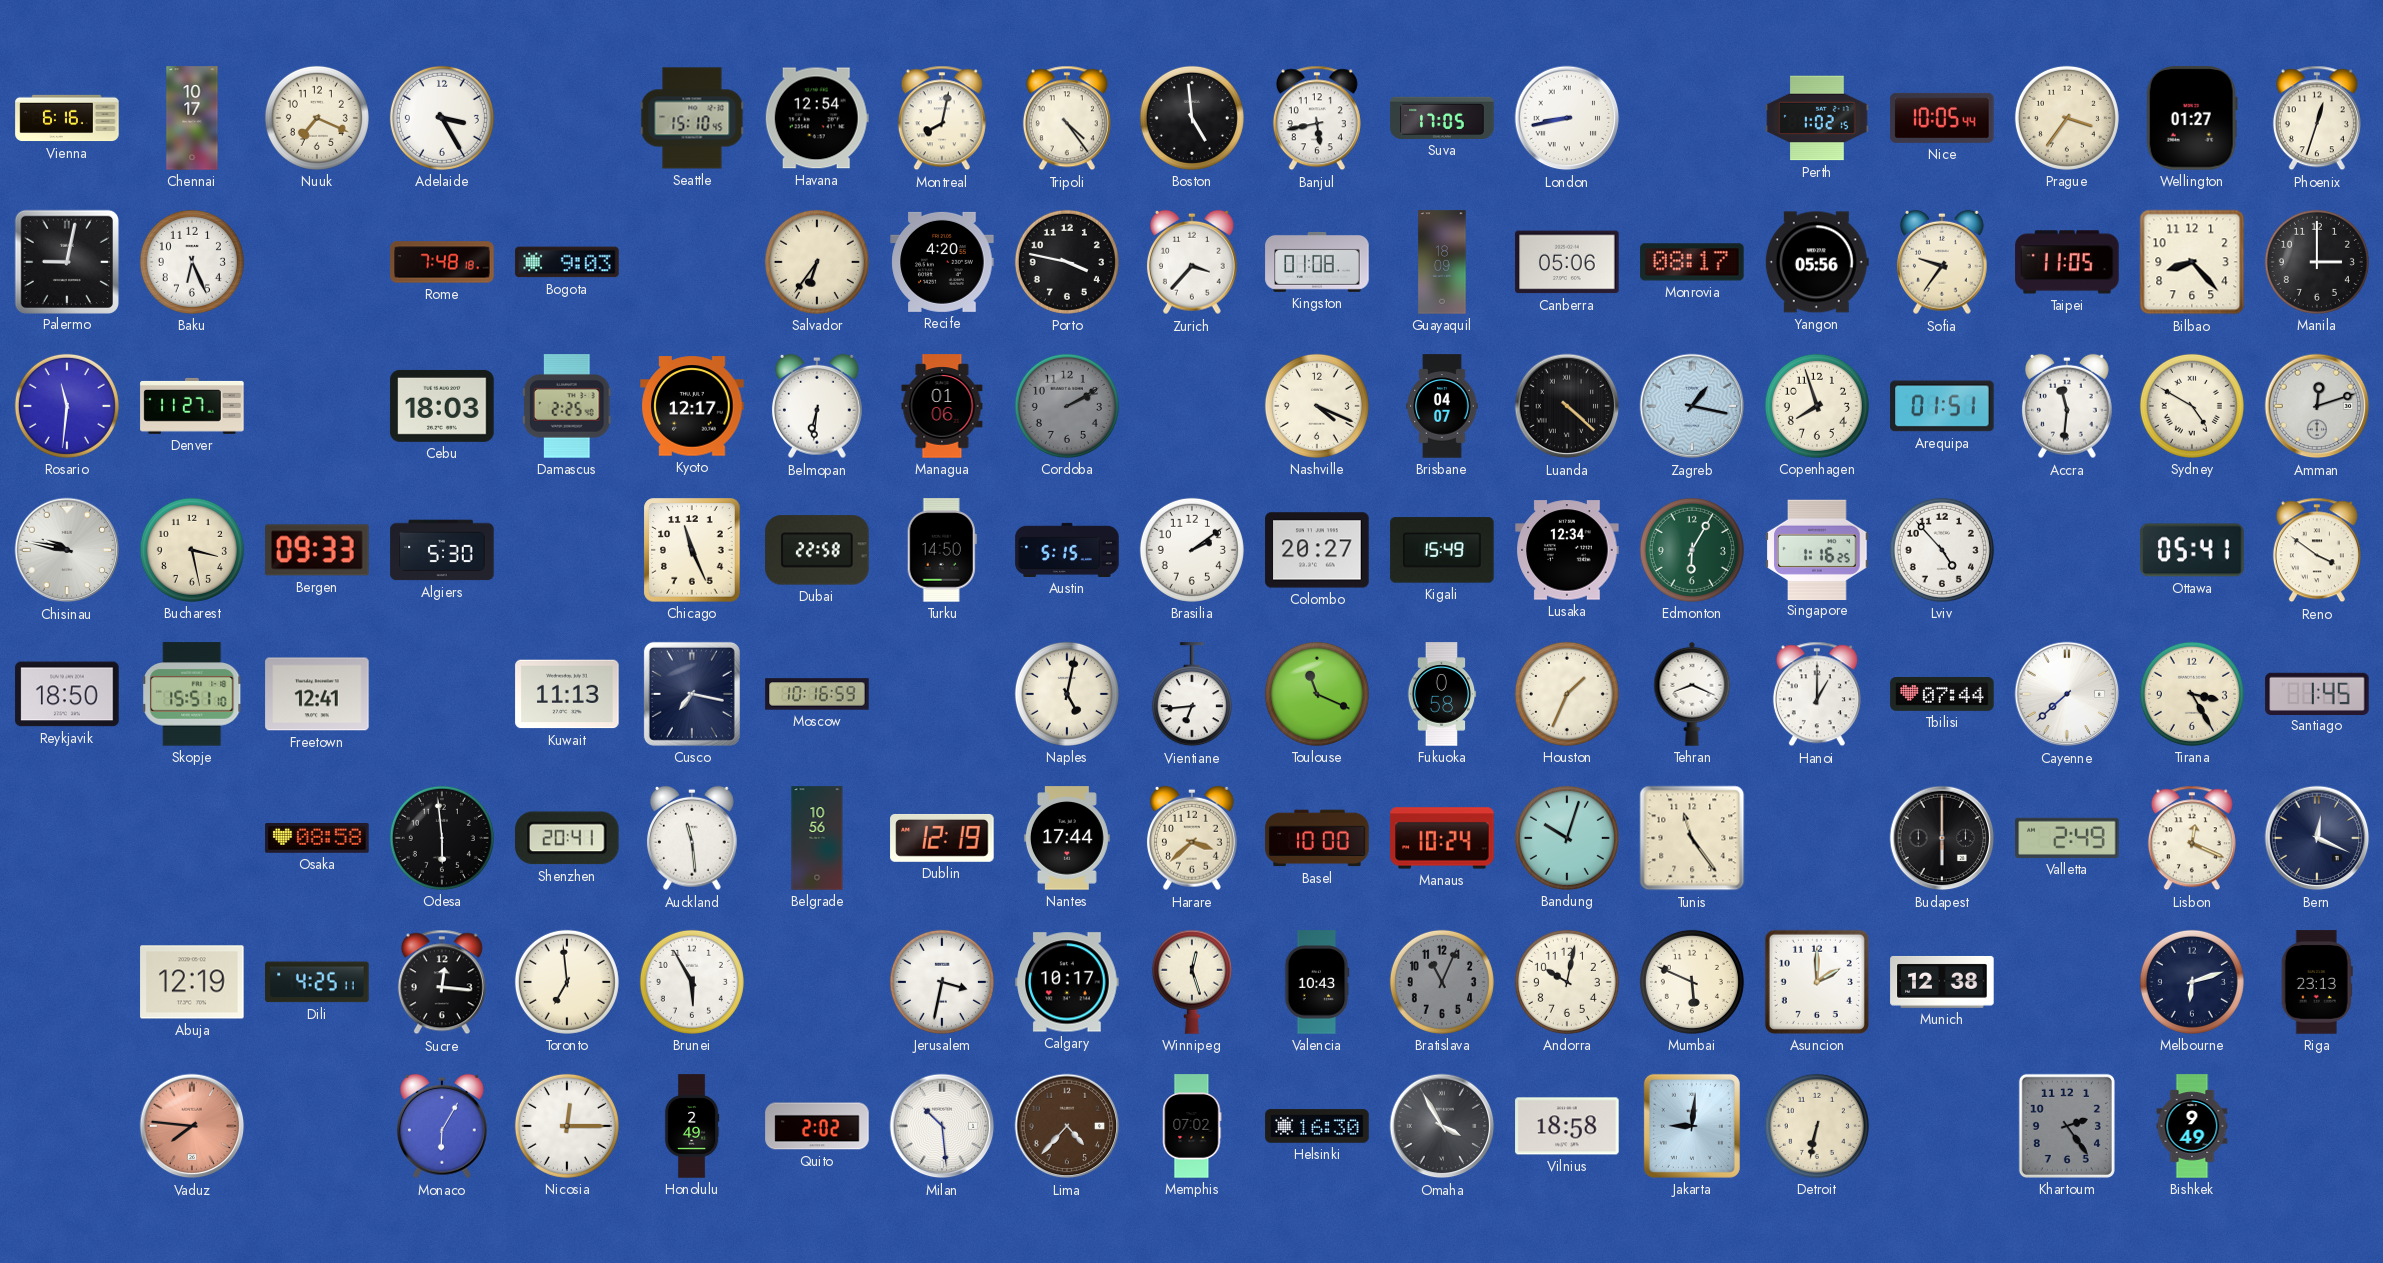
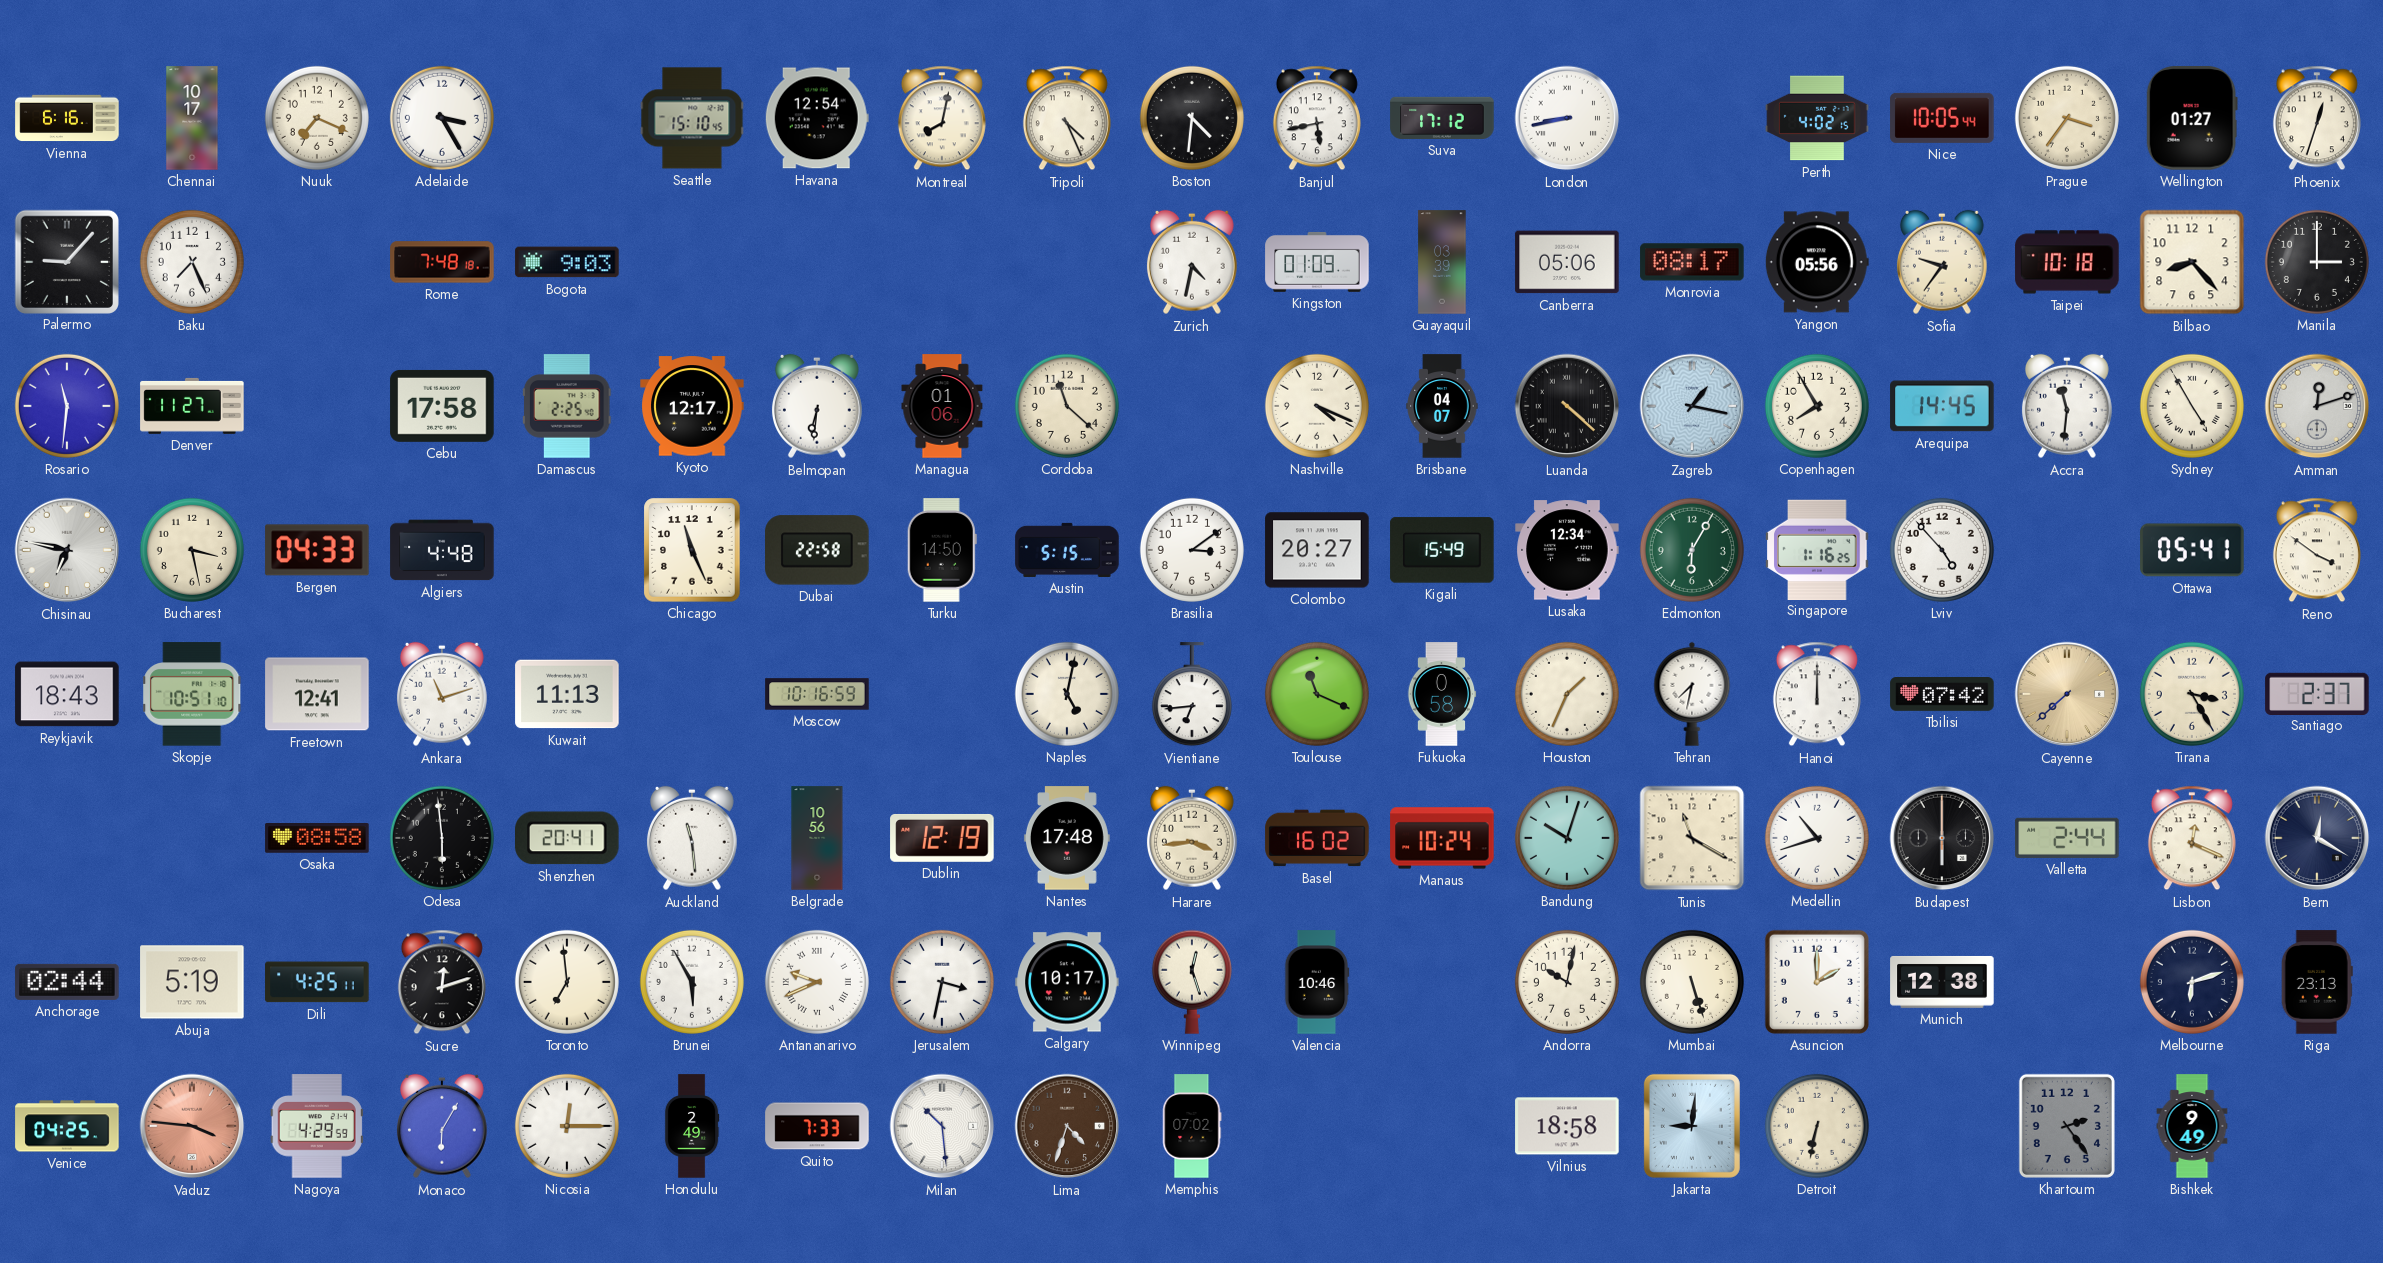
Tripoli: 4:24 -> 4:26
Boston: 4:59 -> 4:31
Suva: 17:05 -> 17:12
Perth: 1:02 -> 4:02
Palermo: 9:02 -> 9:07
Baku: 6:26 -> 7:26
Salvador: 6:36 -> none
Recife: 4:20 -> none
Porto: 3:47 -> none
Zurich: 3:37 -> 4:32
Kingston: 01:08 -> 01:09
Guayaquil: 18:09 -> 03:39
Taipei: 11:05 -> 10:18
Cebu: 18:03 -> 17:58
Cordoba: 2:10 -> 11:22
Cordoba dial: grey -> cream
Copenhagen: 7:57 -> 7:55
Arequipa: 01:51 -> 14:45
Sydney: 4:50 -> 4:55
Chisinau: 9:47 -> 6:47
Bergen: 09:33 -> 04:33
Algiers: 5:30 -> 4:48
Brasilia: 2:09 -> 3:09
Reykjavik: 18:50 -> 18:43
Skopje: 15:51 -> 10:51
Ankara: none -> 11:12
Cusco: 7:17 -> none
Tehran: 8:19 -> 7:32
Hanoi: 1:00 -> 12:00
Tbilisi: 07:44 -> 07:42
Cayenne dial: white -> champagne
Santiago: 1:45 -> 2:37
Nantes: 17:44 -> 17:48
Harare: 3:38 -> 3:44
Basel: 10:00 -> 16:02
Tunis: 11:24 -> 11:20
Medellin: none -> 10:42
Valletta: 2:49 -> 2:44
Bern: 12:19 -> 12:20
Anchorage: none -> 02:44
Abuja: 12:19 -> 5:19
Sucre: 12:16 -> 12:12
Antananarivo: none -> 9:41
Valencia: 10:43 -> 10:46
Bratislava: 11:04 -> none
Mumbai: 5:49 -> 5:27
Venice: none -> 04:25
Vaduz: 7:46 -> 3:46
Nagoya: none -> 4:29
Quito: 2:02 -> 7:33
Lima: 4:37 -> 4:33
Helsinki: 16:30 -> none
Omaha: 3:55 -> none
